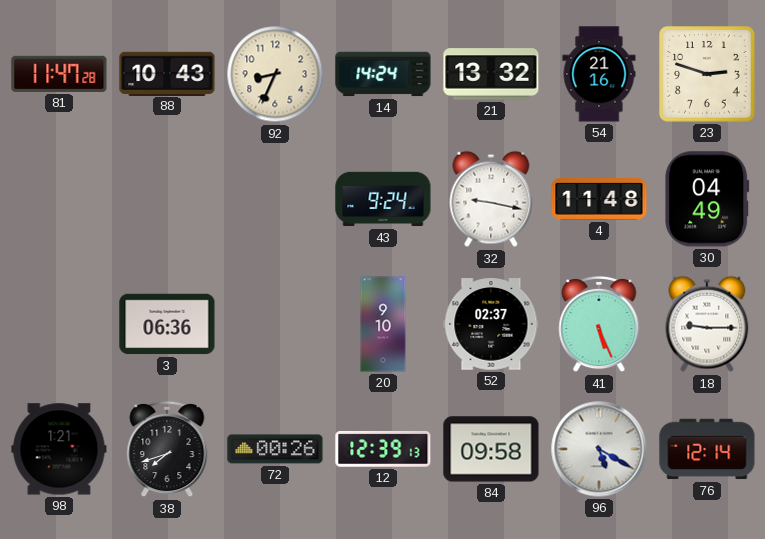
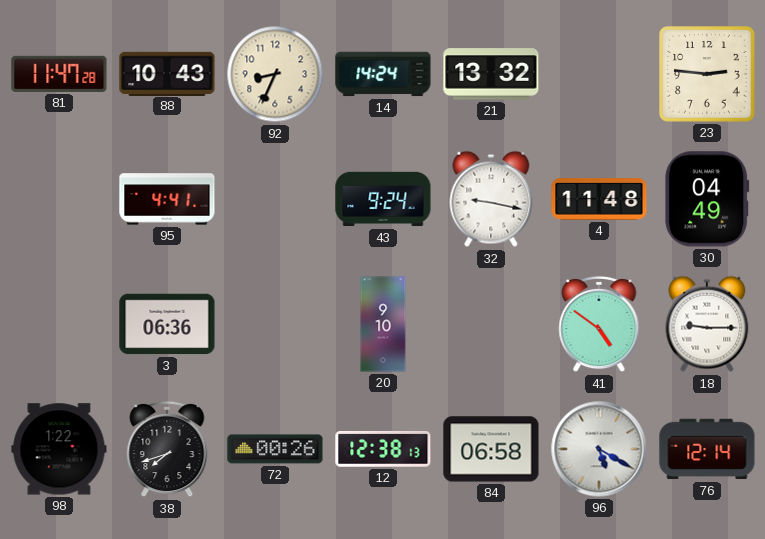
54: 21:16 -> none
23: 2:48 -> 2:46
95: none -> 4:41
52: 02:37 -> none
41: 5:26 -> 4:51
98: 1:21 -> 1:22
12: 12:39 -> 12:38
84: 09:58 -> 06:58
